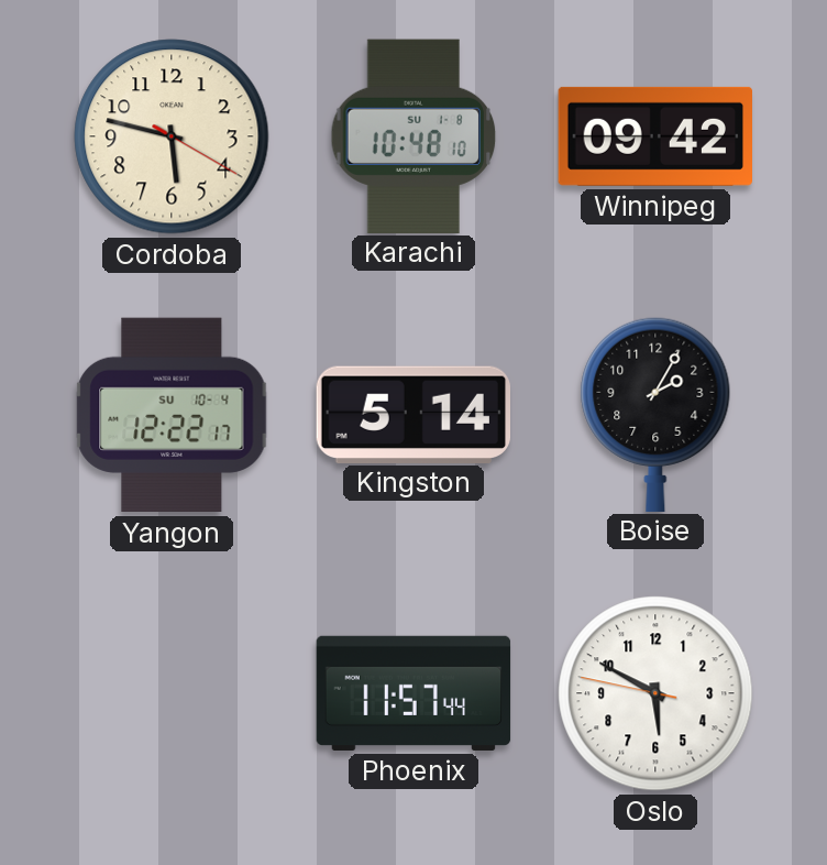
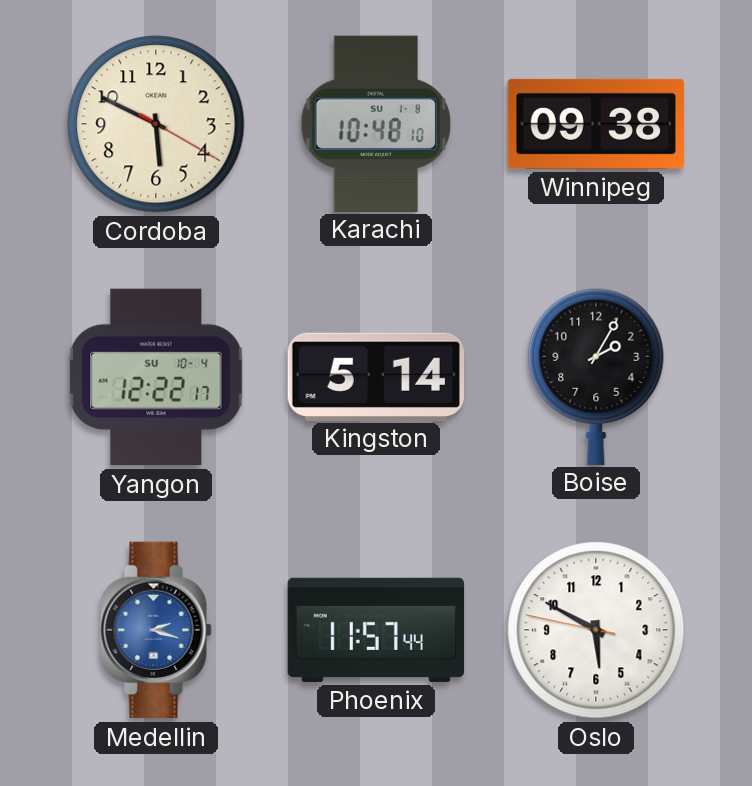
Cordoba: 5:47 -> 5:49
Winnipeg: 09:42 -> 09:38
Medellin: none -> 2:18
